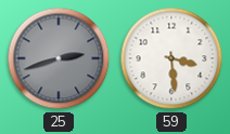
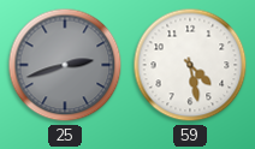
59: 3:29 -> 4:28
